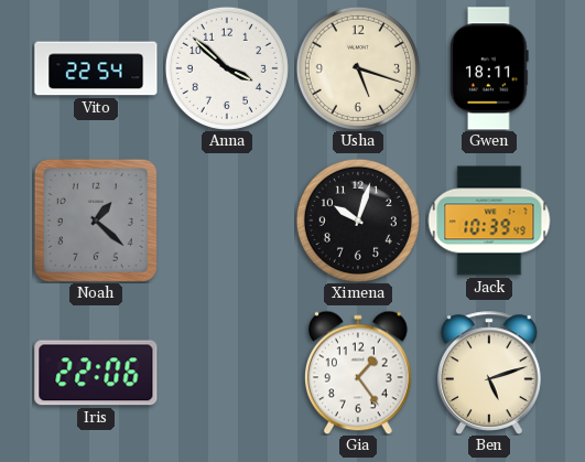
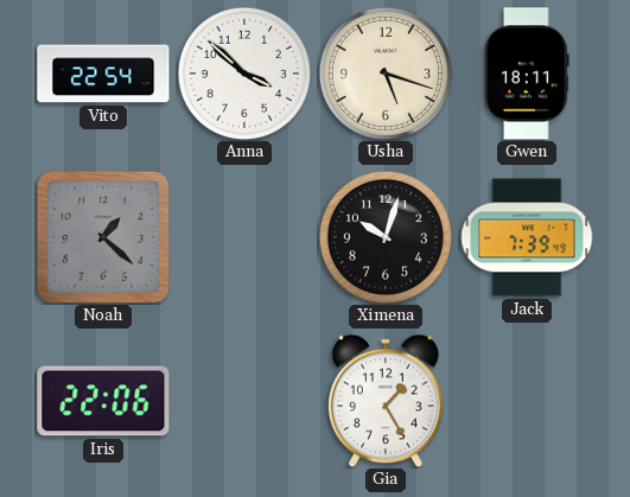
Jack: 10:39 -> 7:39
Gia: 1:24 -> 1:25
Ben: 5:12 -> none
